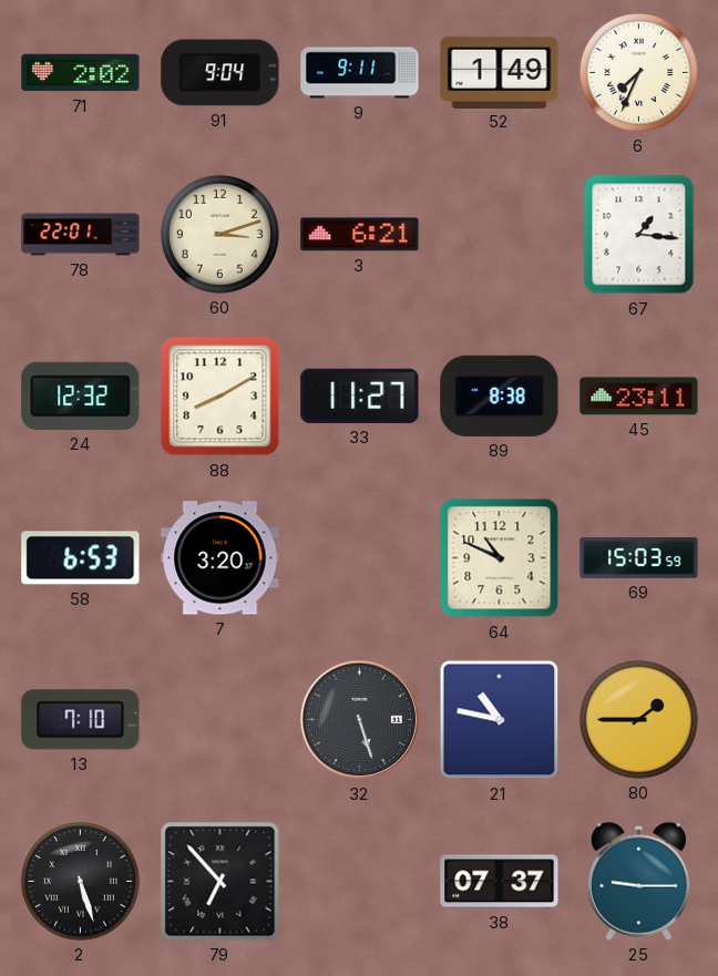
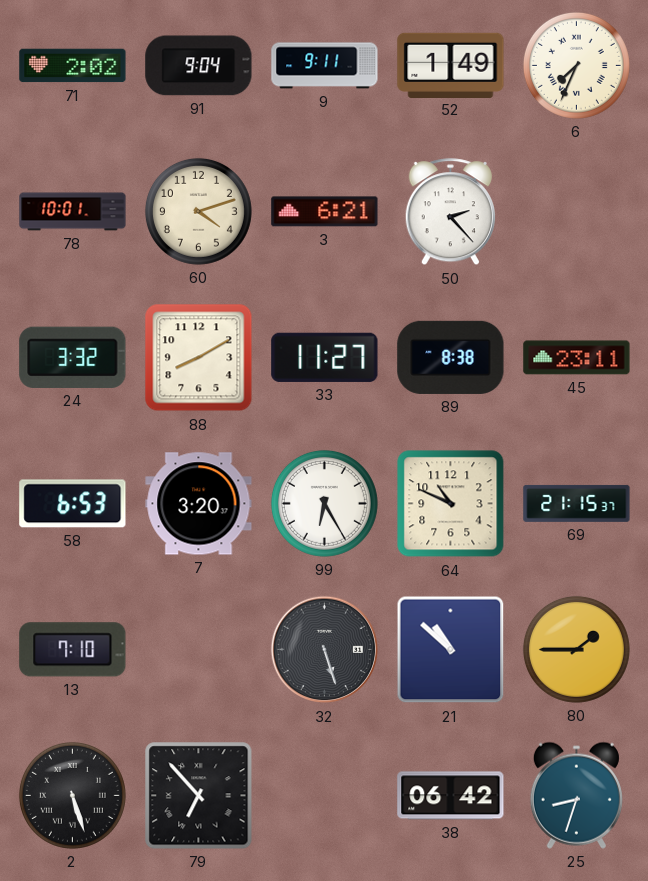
78: 22:01 -> 10:01
60: 3:12 -> 4:12
50: none -> 2:23
67: 1:16 -> none
24: 12:32 -> 3:32
99: none -> 6:25
69: 15:03 -> 21:15
21: 10:47 -> 10:52
38: 07:37 -> 06:42
25: 9:15 -> 8:33
